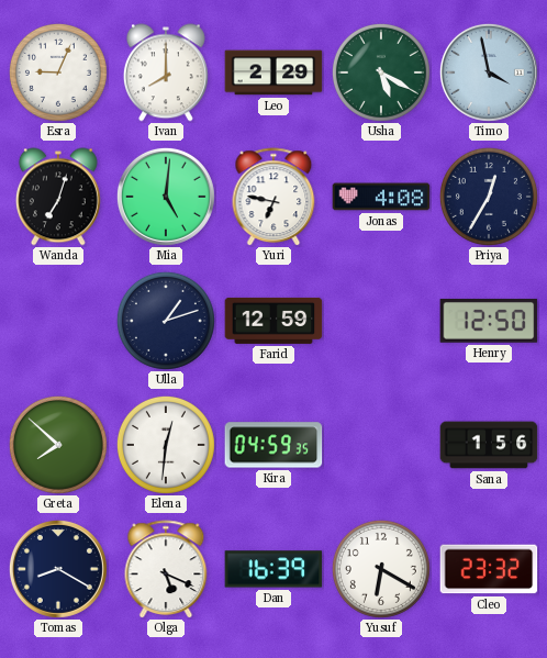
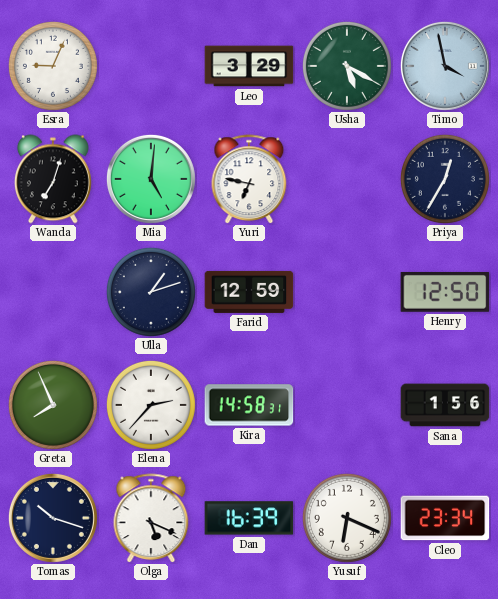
Ivan: 8:00 -> none
Leo: 2:29 -> 3:29
Jonas: 4:08 -> none
Greta: 7:52 -> 7:56
Elena: 12:31 -> 2:37
Kira: 04:59 -> 14:58
Tomas: 8:20 -> 10:18
Yusuf: 6:20 -> 6:19
Cleo: 23:32 -> 23:34
